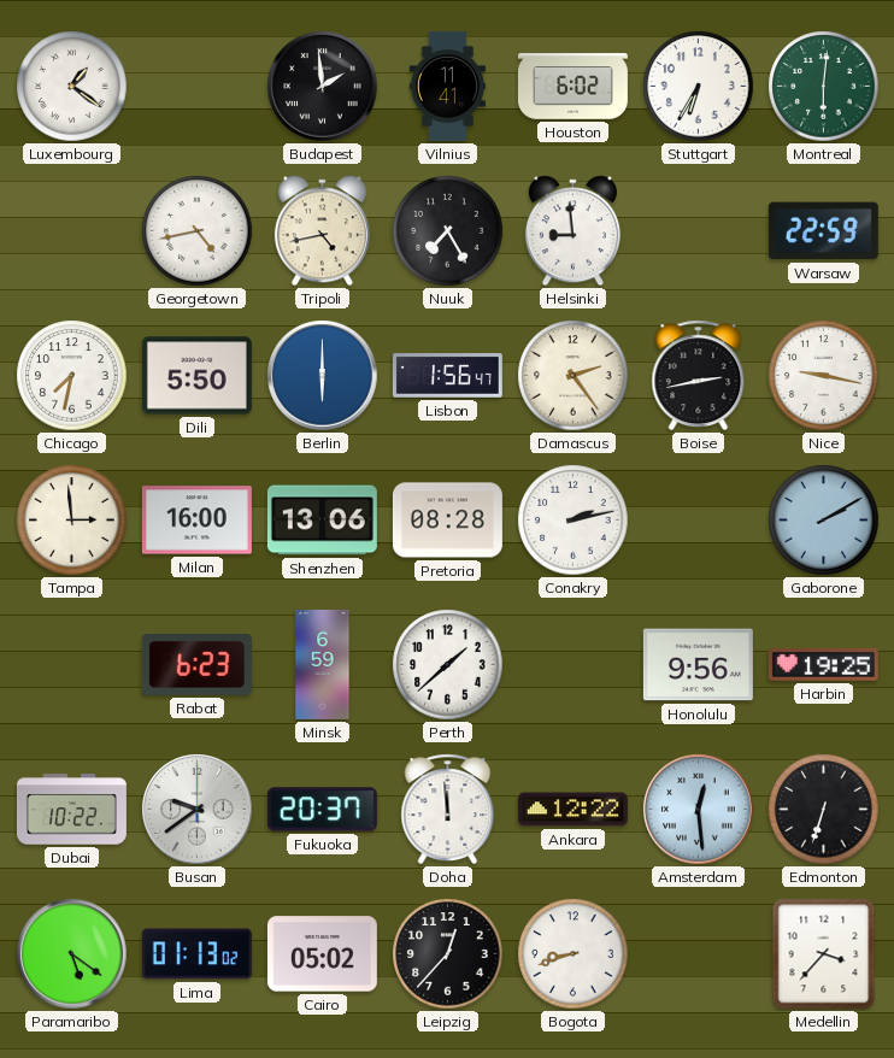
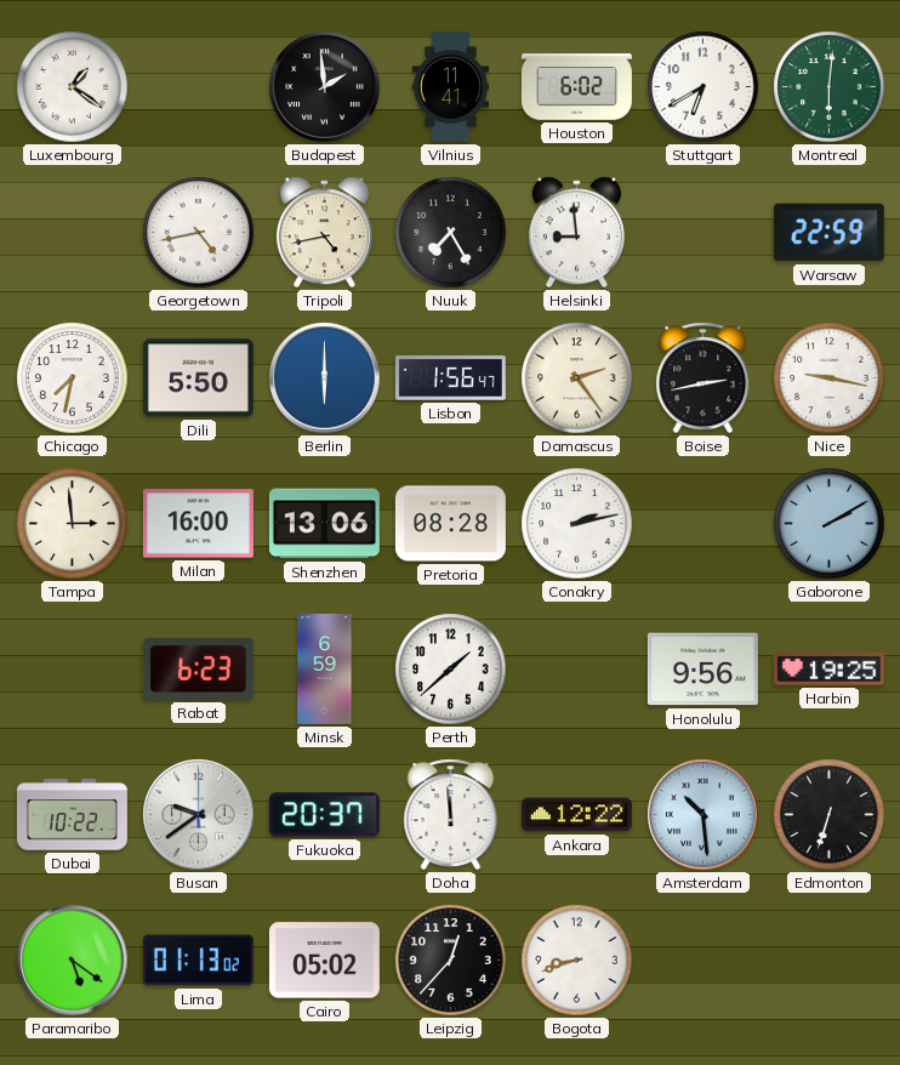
Stuttgart: 6:35 -> 6:40
Amsterdam: 12:29 -> 10:29
Medellin: 3:37 -> none
